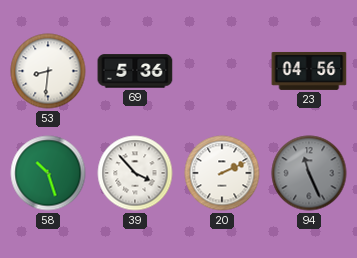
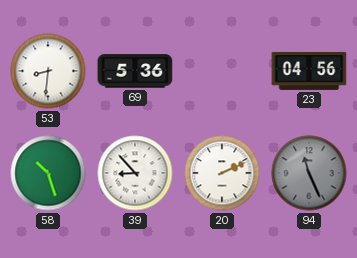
39: 3:53 -> 8:53
